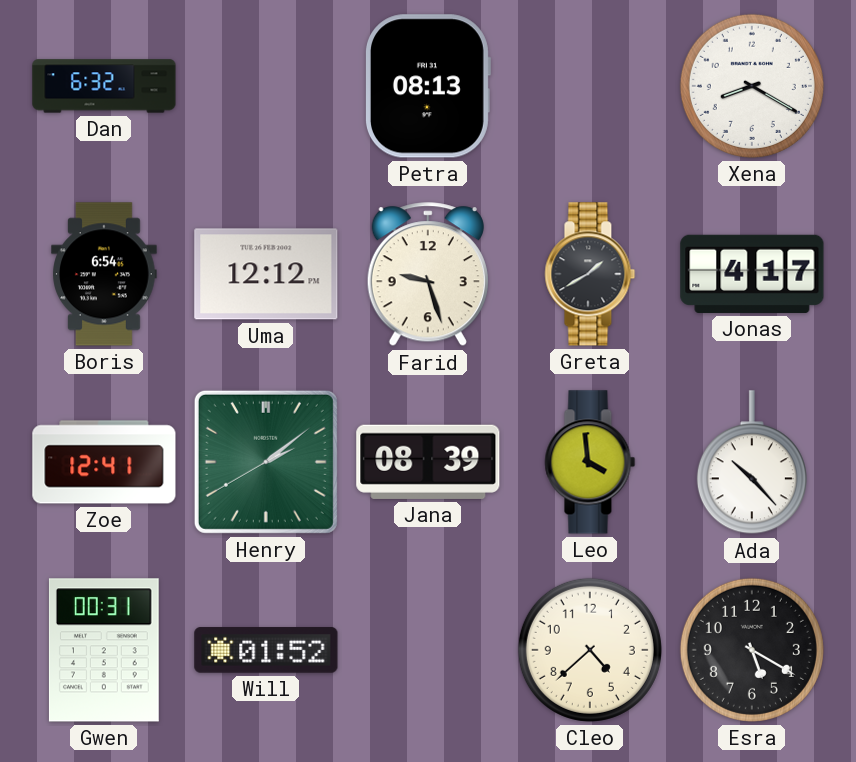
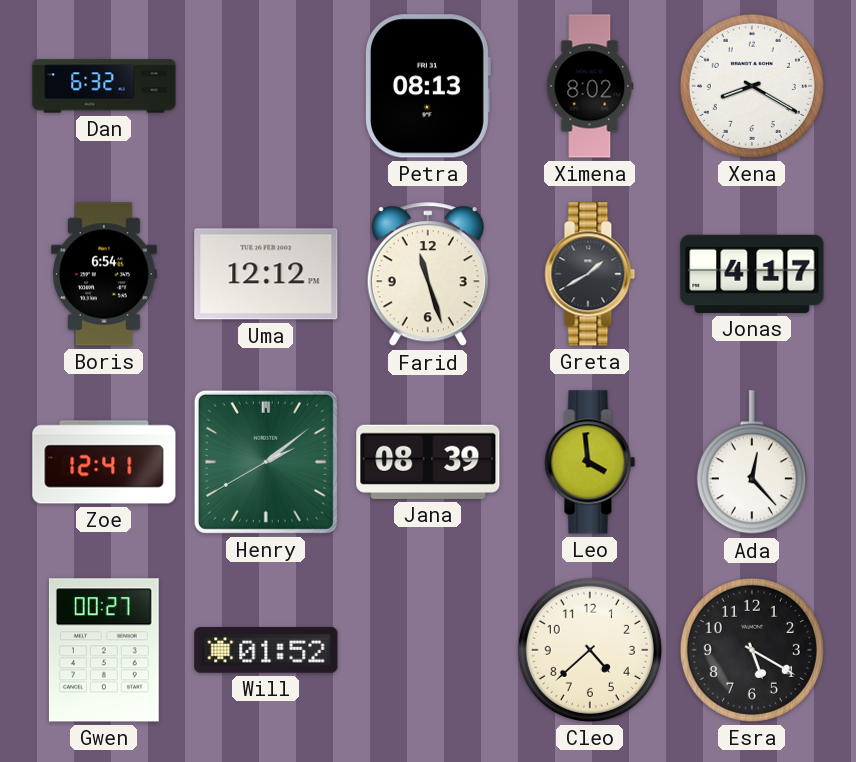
Ximena: none -> 8:02
Farid: 9:27 -> 11:27
Ada: 10:23 -> 12:23
Gwen: 00:31 -> 00:27
